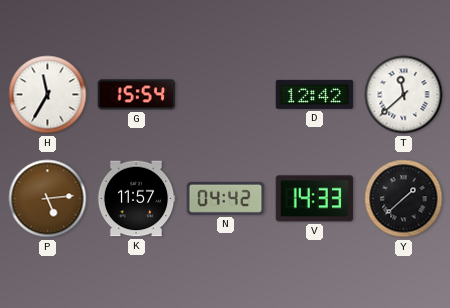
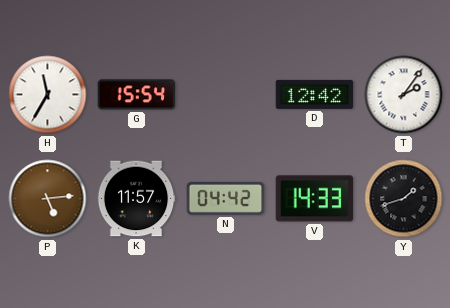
T: 11:38 -> 2:06
Y: 1:38 -> 1:42
